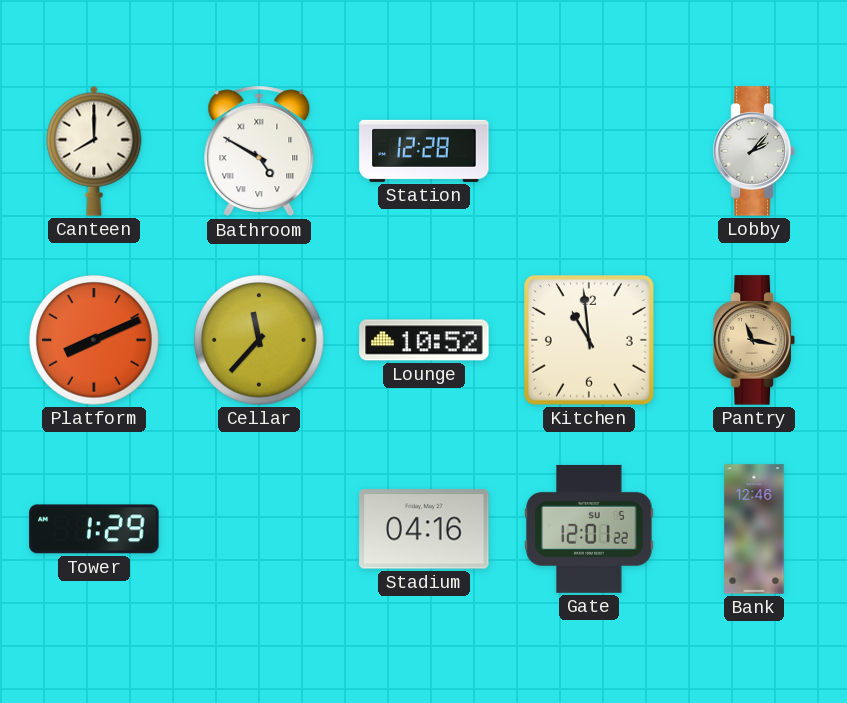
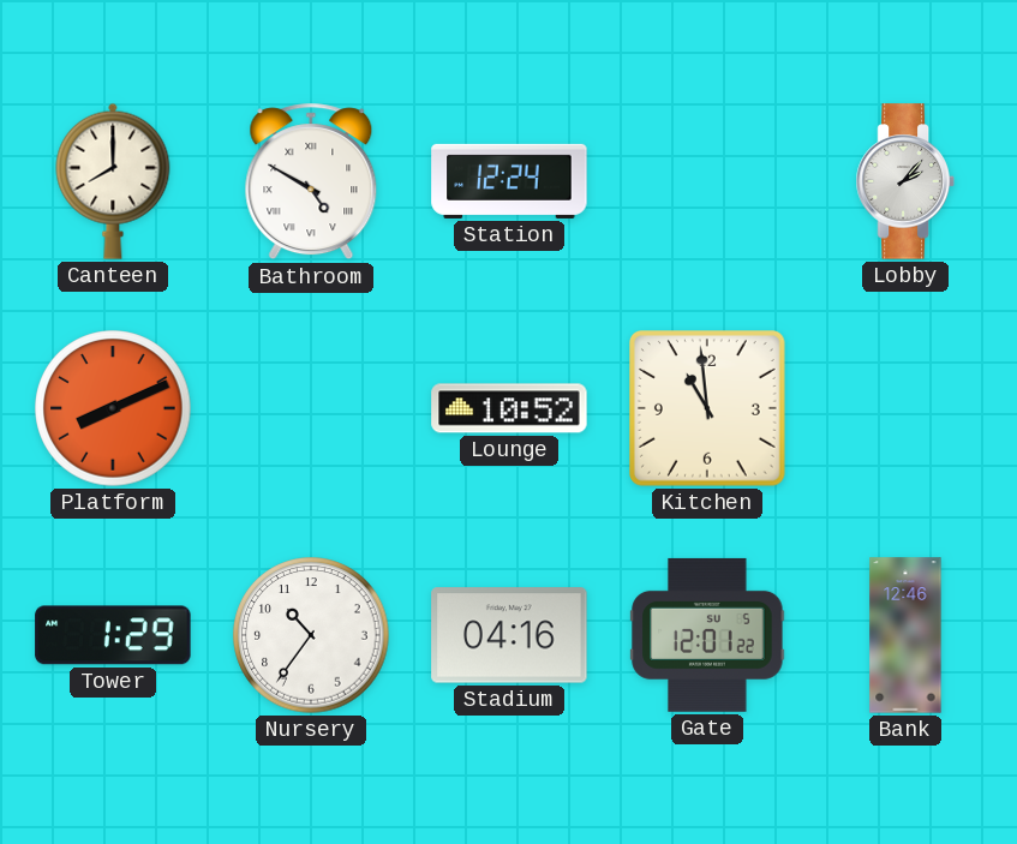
Station: 12:28 -> 12:24
Cellar: 11:37 -> none
Pantry: 11:17 -> none
Nursery: none -> 10:36
